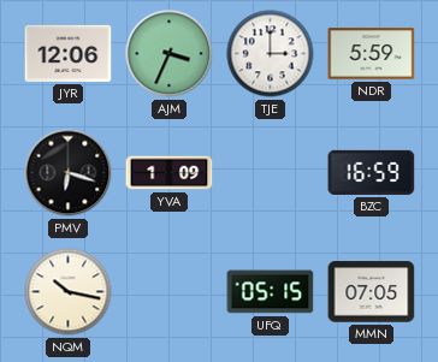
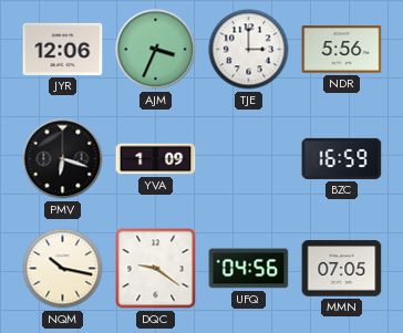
NDR: 5:59 -> 5:56
DQC: none -> 9:21
UFQ: 05:15 -> 04:56
